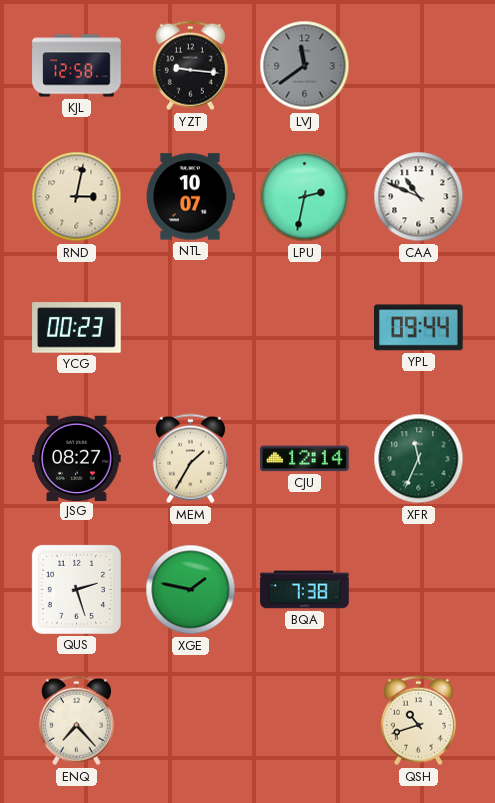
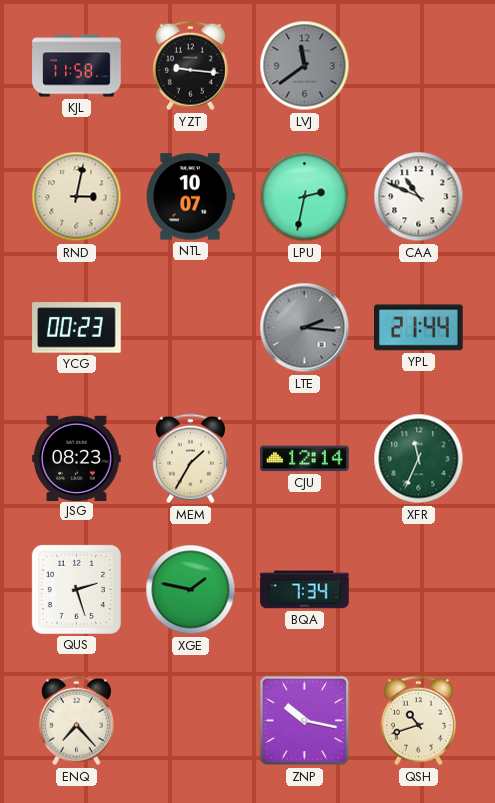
KJL: 12:58 -> 11:58
LTE: none -> 2:16
YPL: 09:44 -> 21:44
JSG: 08:27 -> 08:23
BQA: 7:38 -> 7:34
ZNP: none -> 10:17
